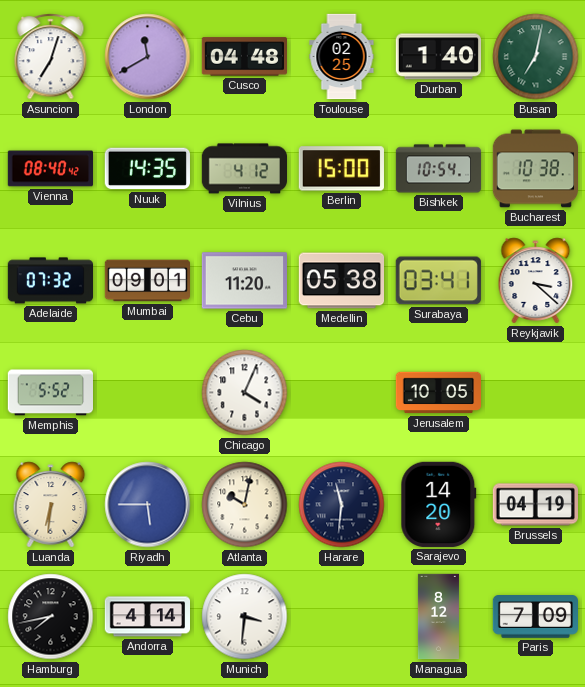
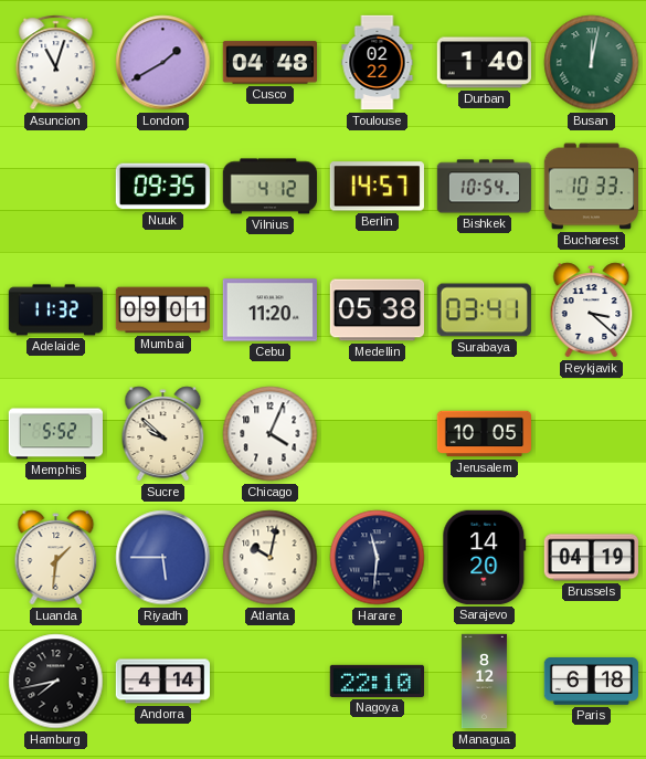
Asuncion: 7:03 -> 11:03
London: 11:40 -> 1:40
Toulouse: 02:25 -> 02:22
Busan: 7:02 -> 12:02
Vienna: 08:40 -> none
Nuuk: 14:35 -> 09:35
Berlin: 15:00 -> 14:57
Bucharest: 10:38 -> 10:33
Adelaide: 07:32 -> 11:32
Sucre: none -> 9:52
Luanda: 6:31 -> 1:31
Munich: 3:31 -> none
Nagoya: none -> 22:10
Paris: 7:09 -> 6:18
